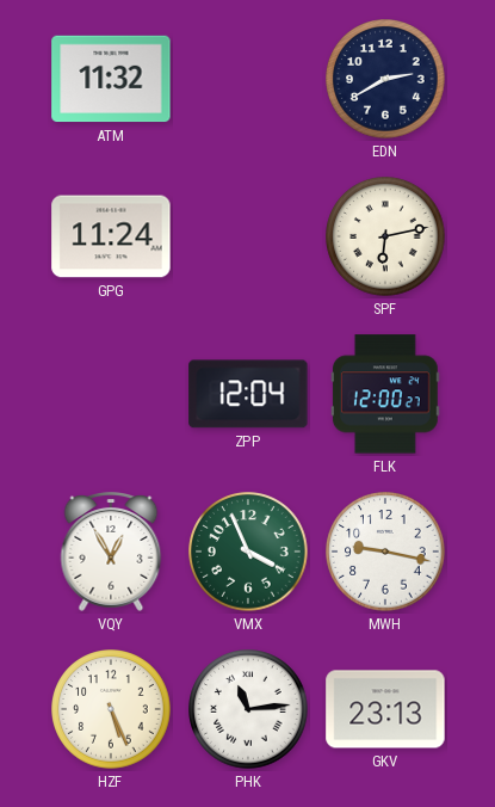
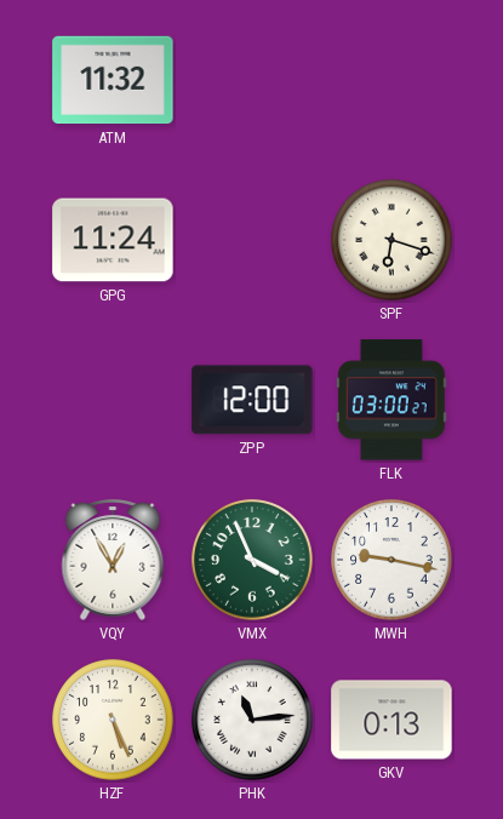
EDN: 2:40 -> none
SPF: 6:13 -> 6:18
ZPP: 12:04 -> 12:00
FLK: 12:00 -> 03:00
GKV: 23:13 -> 0:13
